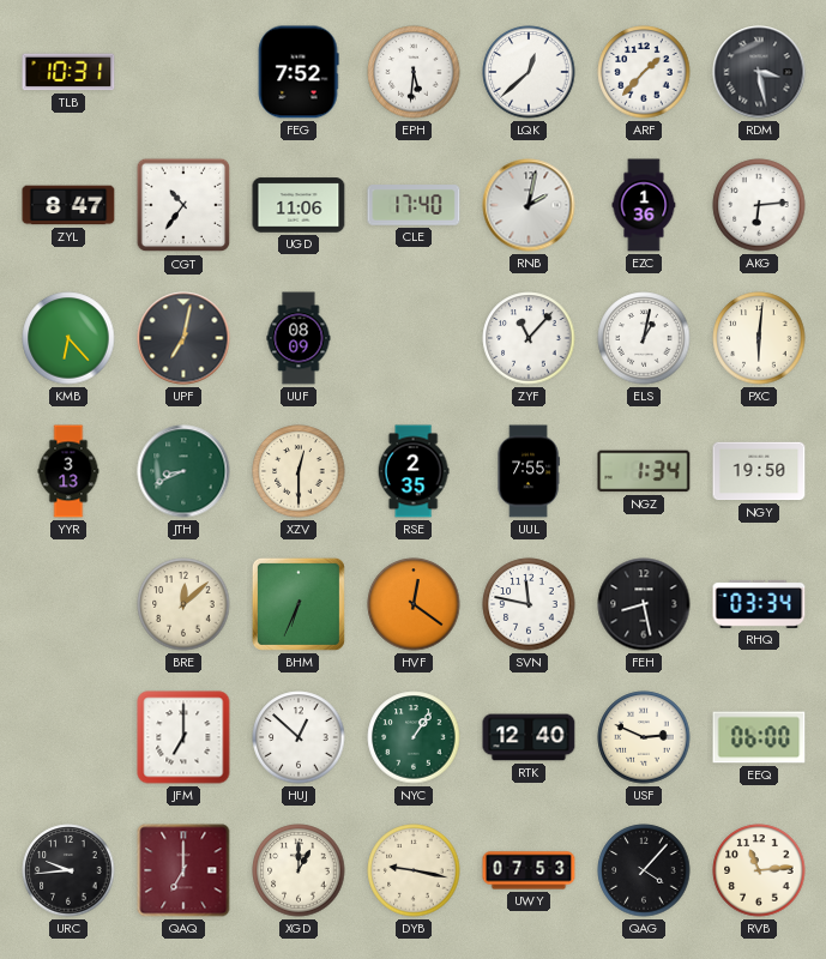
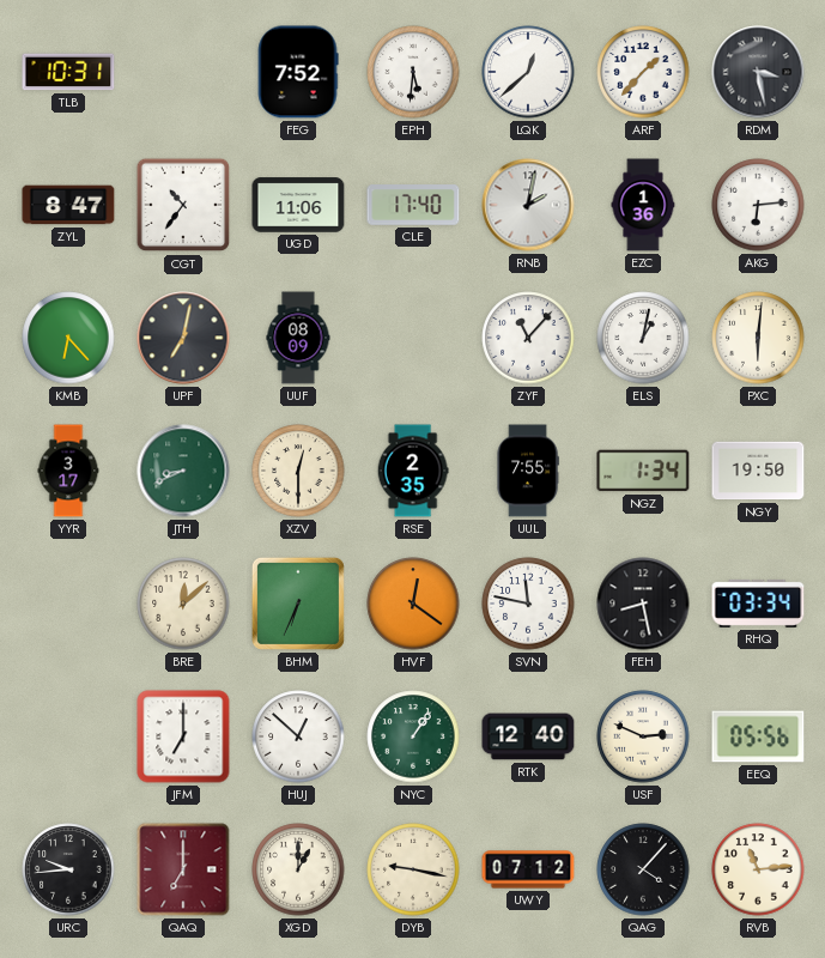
YYR: 3:13 -> 3:17
EEQ: 06:00 -> 05:56
UWY: 07:53 -> 07:12
